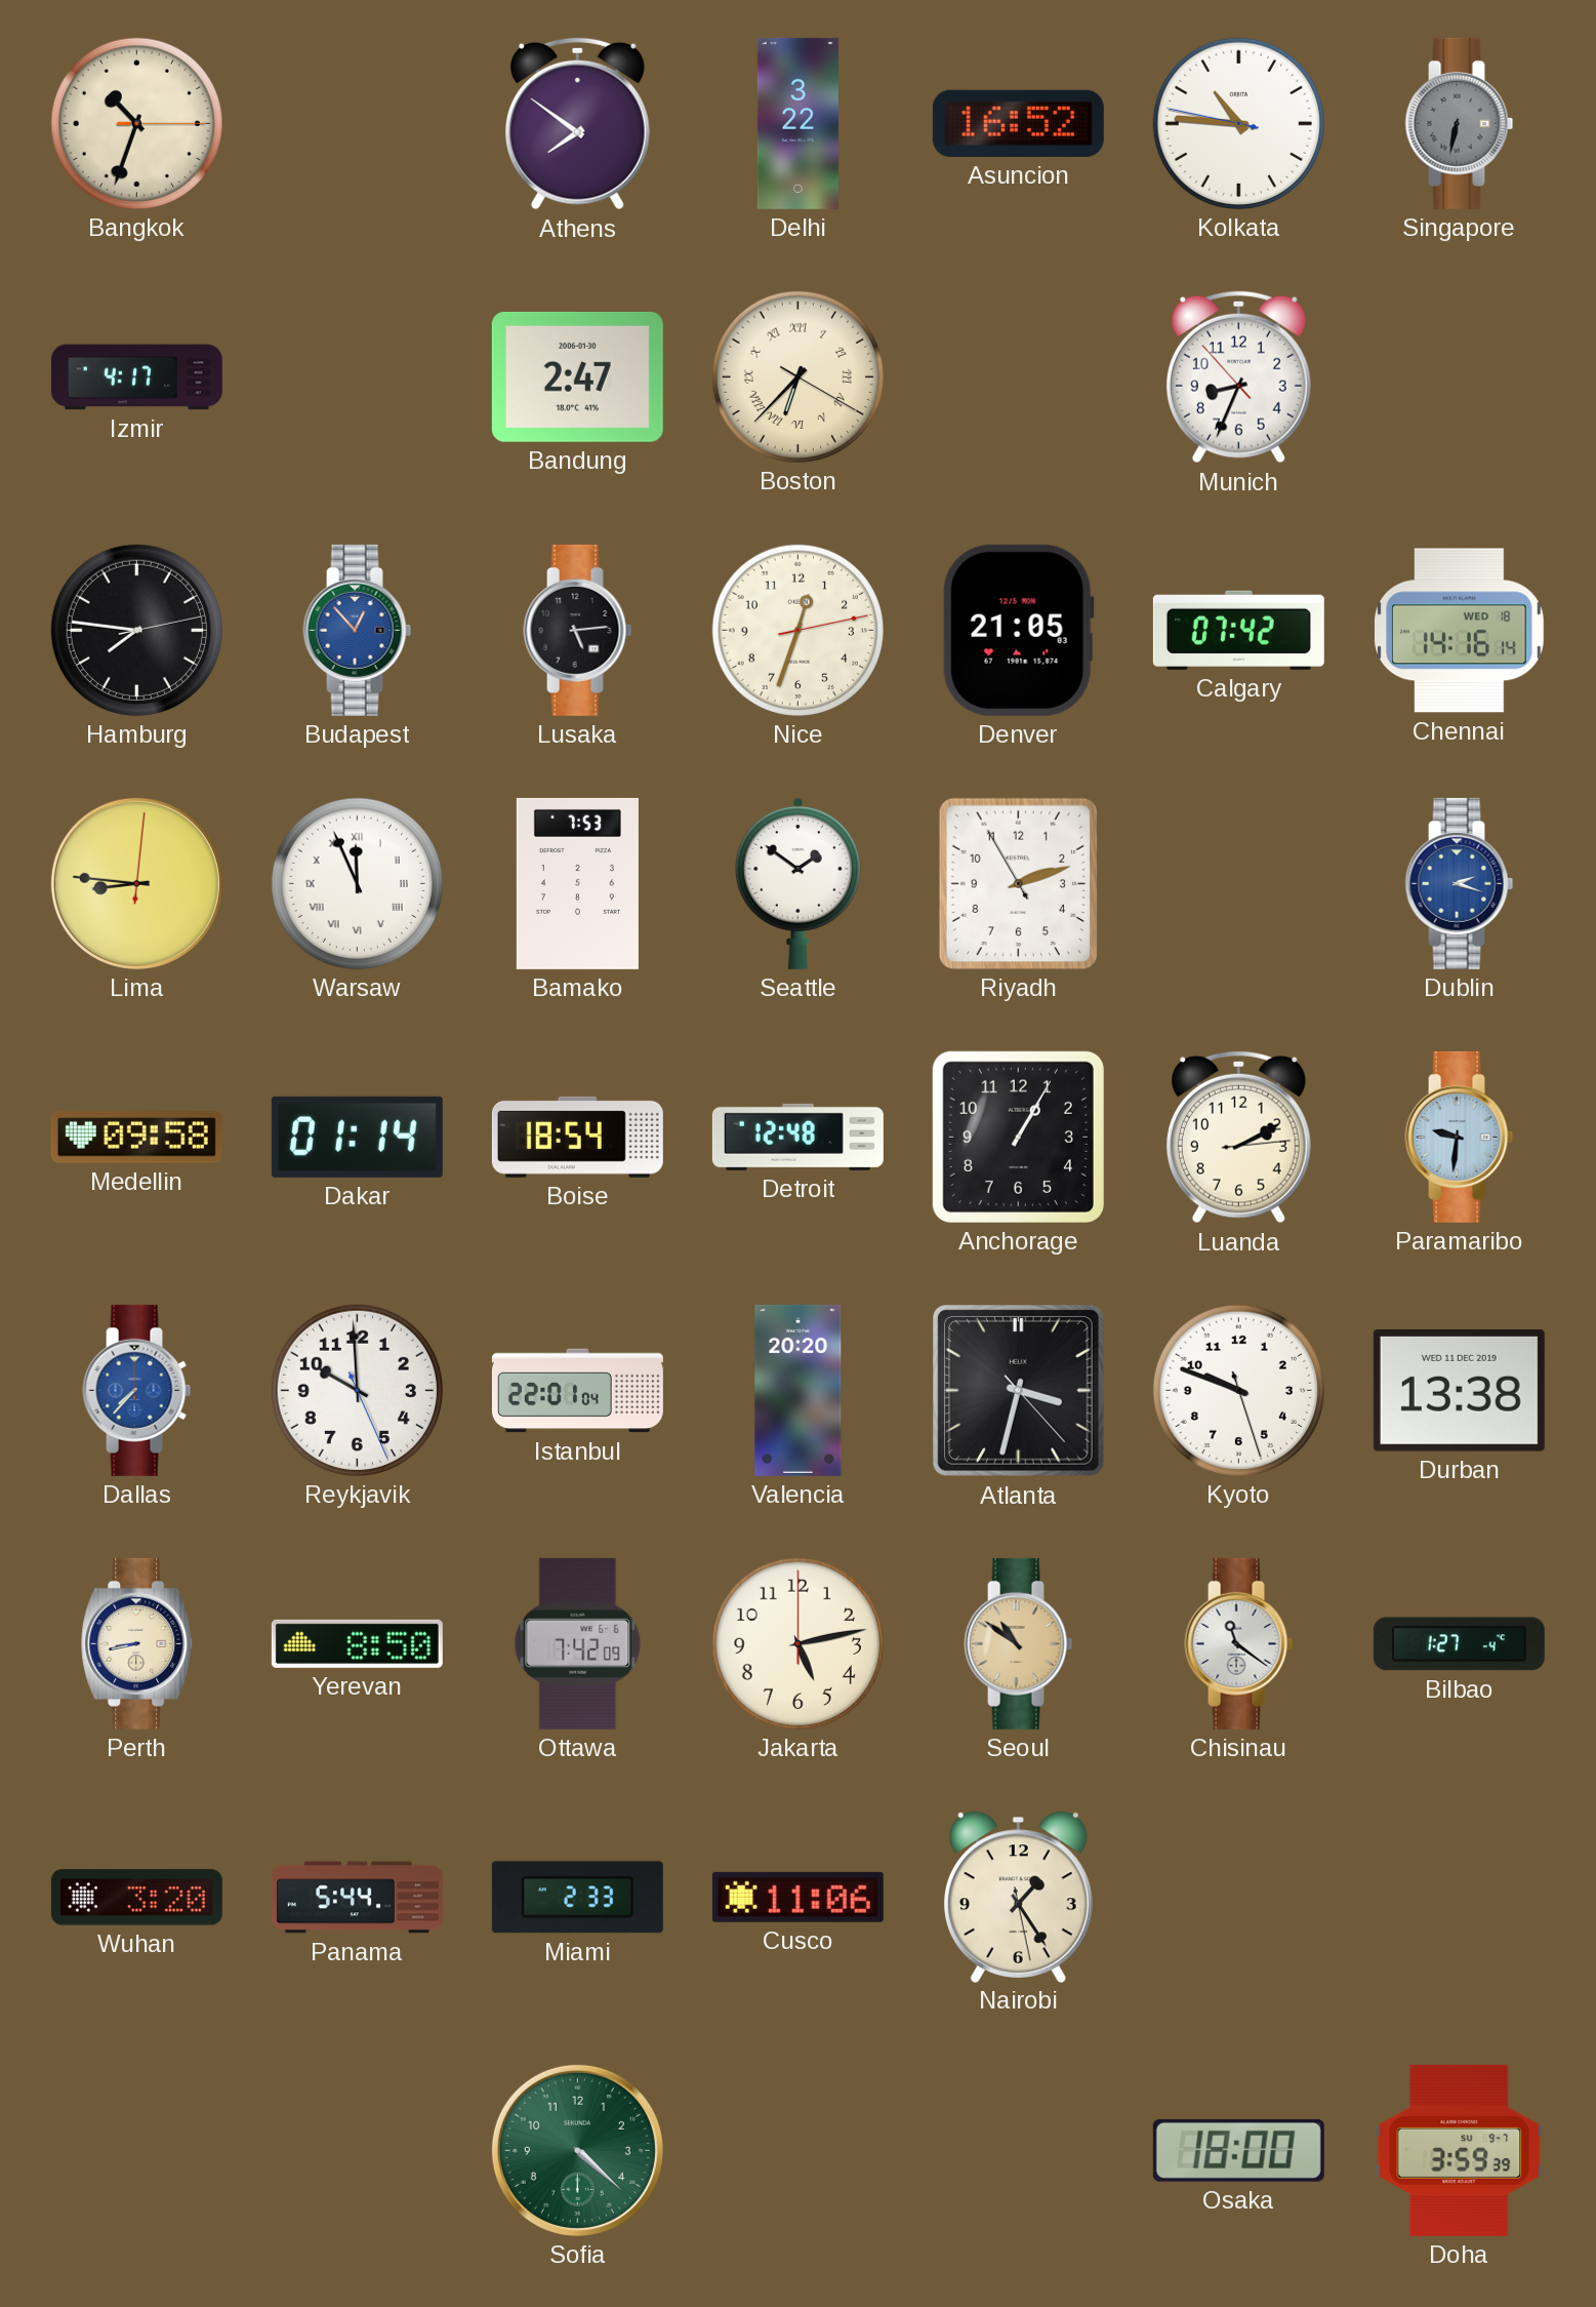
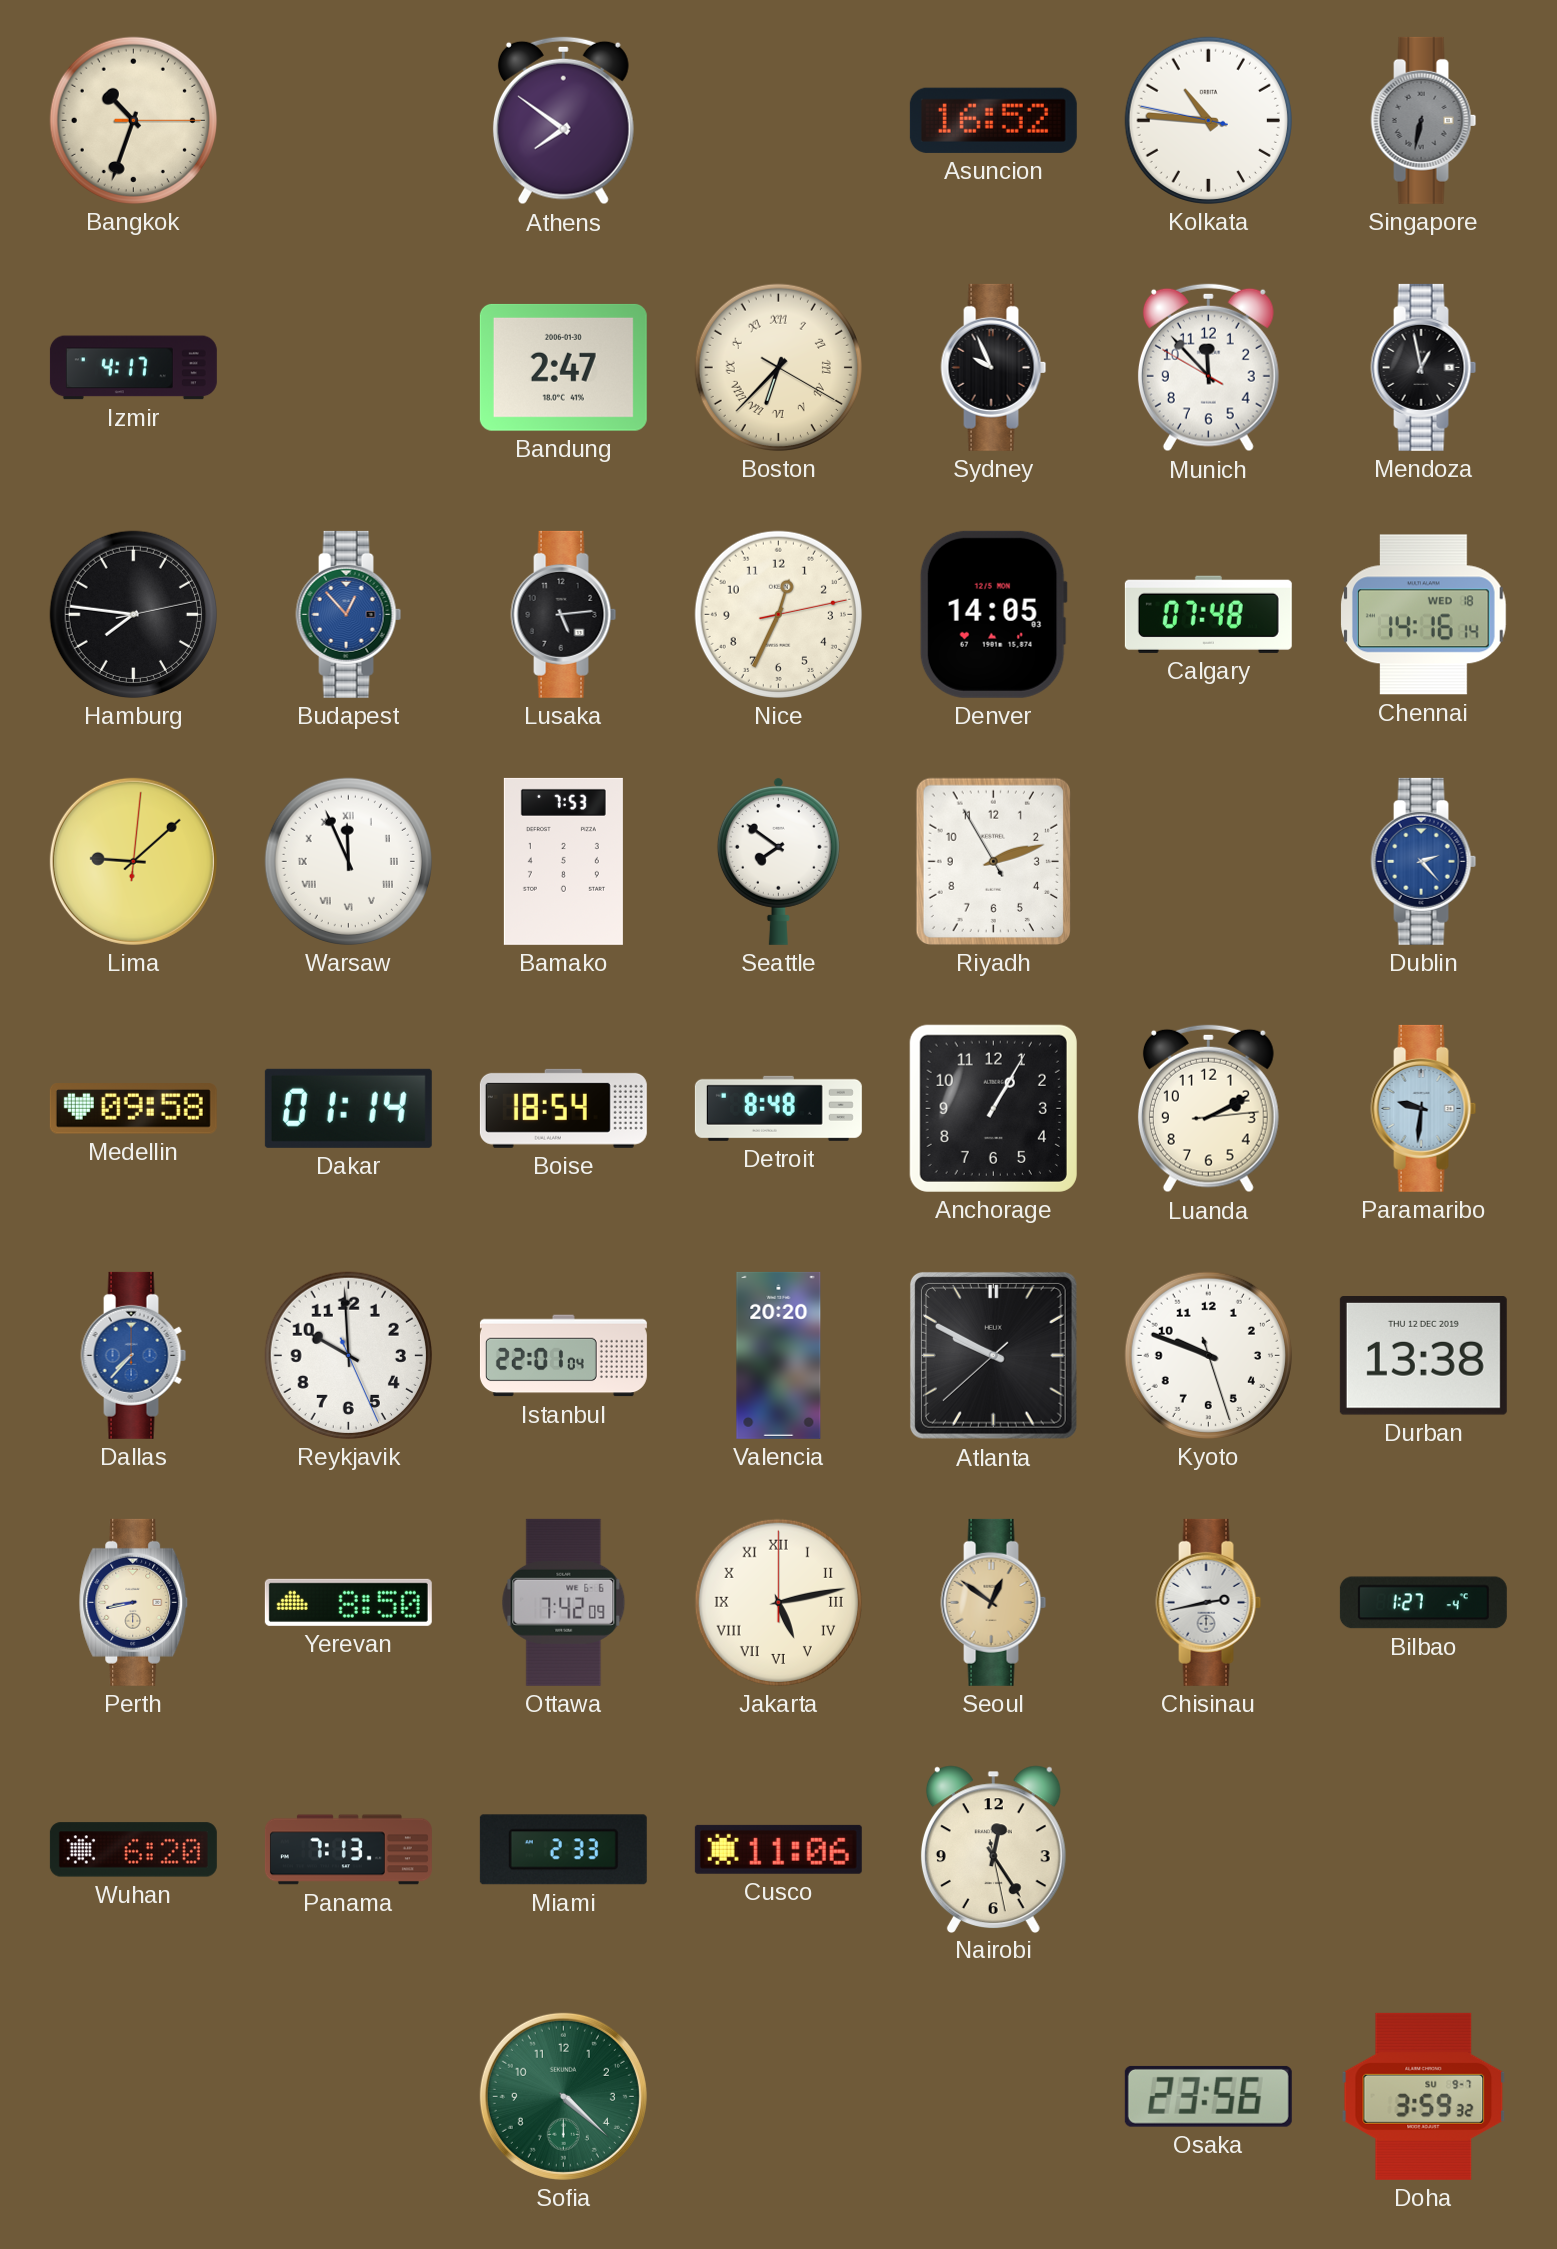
Delhi: 3:22 -> none
Sydney: none -> 9:56
Munich: 8:33 -> 11:52
Mendoza: none -> 12:58
Nice: 12:33 -> 12:34
Denver: 21:05 -> 14:05
Calgary: 07:42 -> 07:48
Lima: 8:46 -> 9:08
Seattle: 1:51 -> 7:51
Dublin: 2:18 -> 2:23
Detroit: 12:48 -> 8:48
Atlanta: 3:32 -> 9:49
Durban date: WED 11 DEC 2019 -> THU 12 DEC 2019
Jakarta numerals: Arabic -> Roman
Seoul: 10:51 -> 12:51
Chisinau: 11:21 -> 2:43
Wuhan: 3:20 -> 6:20
Panama: 5:44 -> 7:13
Nairobi: 1:24 -> 12:24
Osaka: 18:00 -> 23:56
Doha: 3:59:39 -> 3:59:32
